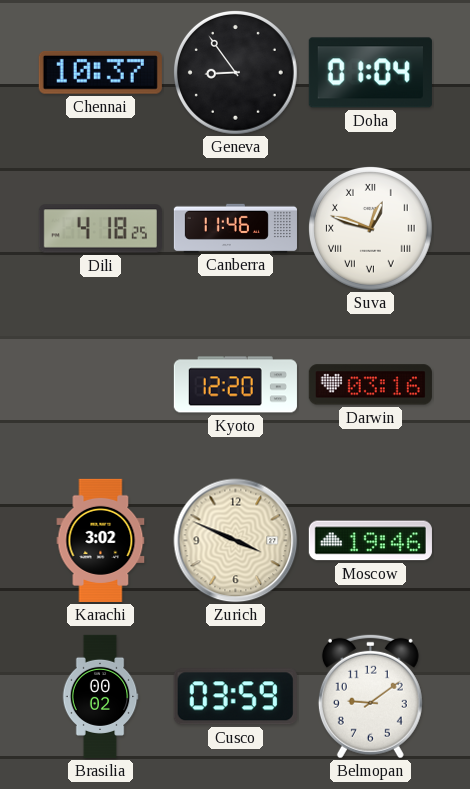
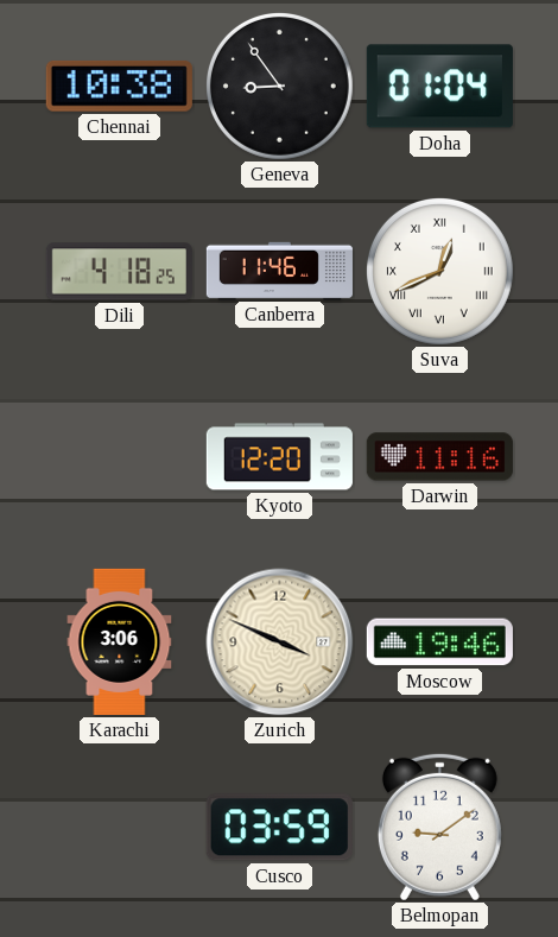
Chennai: 10:37 -> 10:38
Suva: 12:48 -> 12:41
Darwin: 03:16 -> 11:16
Karachi: 3:02 -> 3:06
Brasilia: 00:02 -> none
